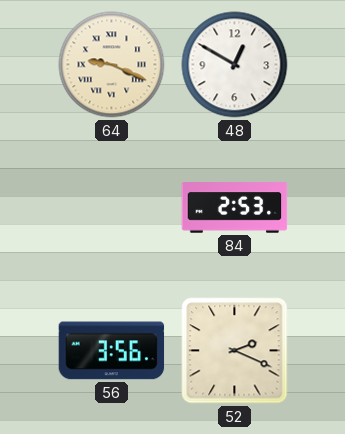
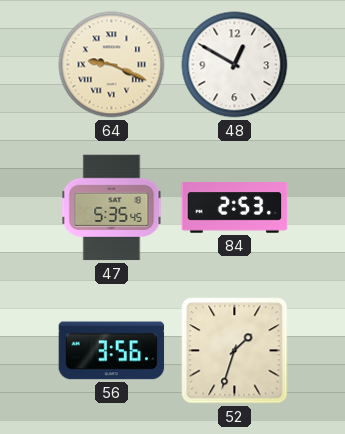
47: none -> 5:35
52: 2:19 -> 1:33
